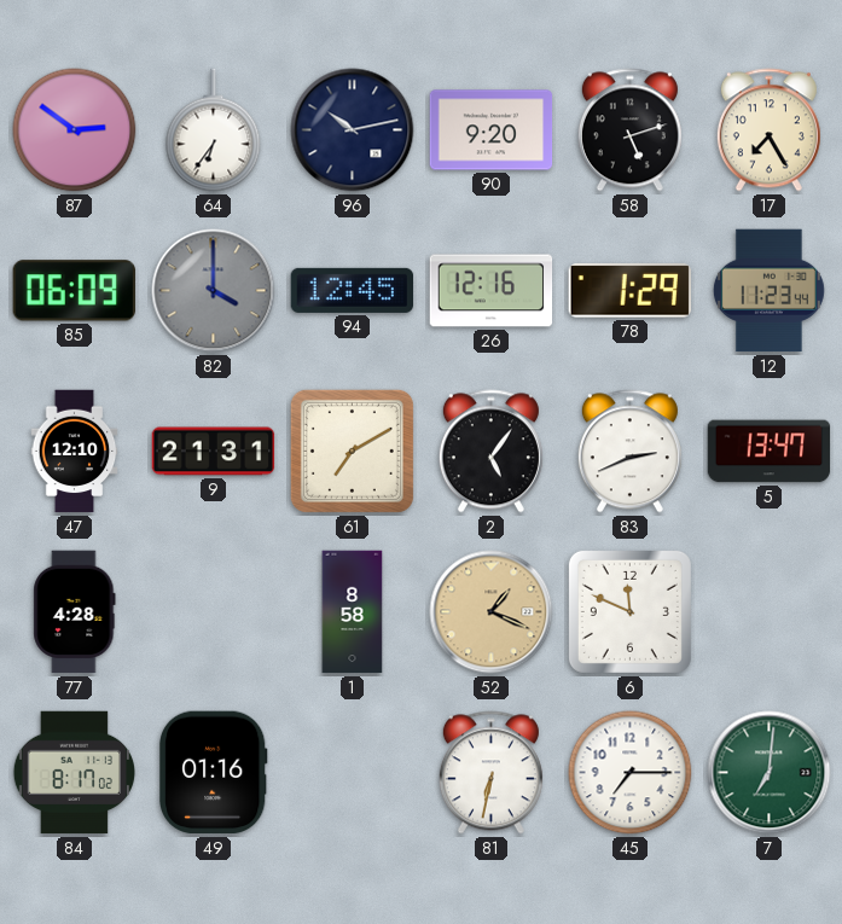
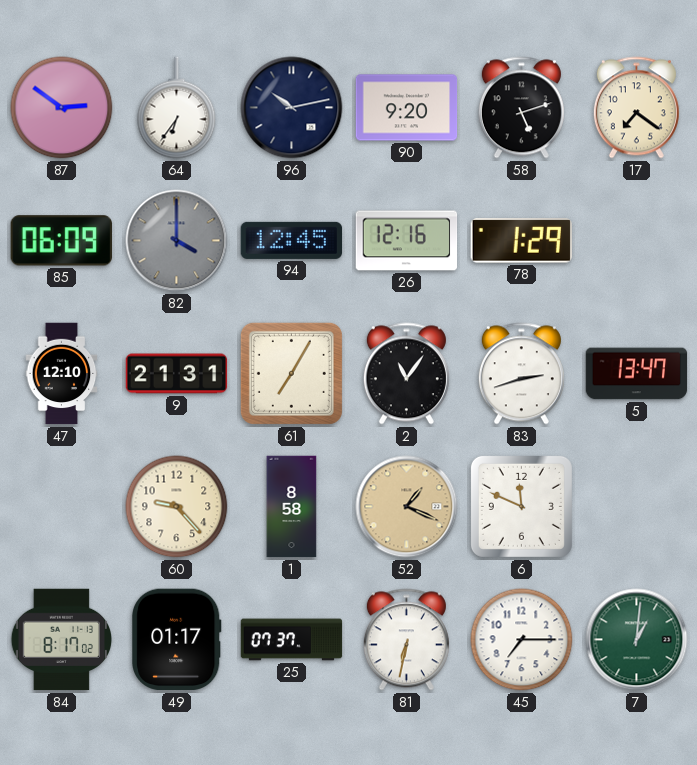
17: 7:25 -> 7:21
12: 11:23 -> none
61: 7:10 -> 7:05
2: 5:06 -> 11:06
83: 2:41 -> 2:42
77: 4:28 -> none
60: none -> 9:23
49: 01:16 -> 01:17
25: none -> 07:37
7: 7:01 -> 1:01
